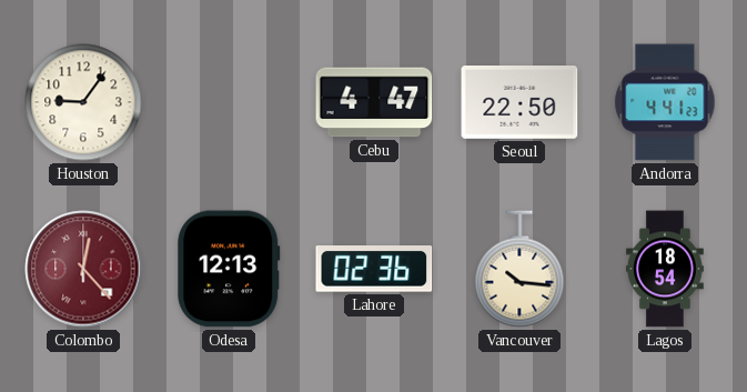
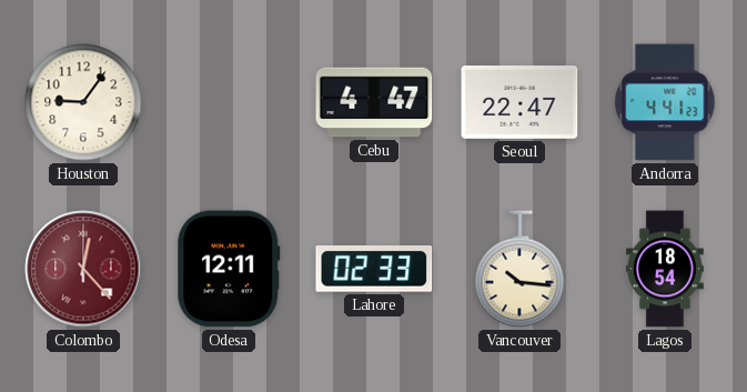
Seoul: 22:50 -> 22:47
Odesa: 12:13 -> 12:11
Lahore: 02:36 -> 02:33
